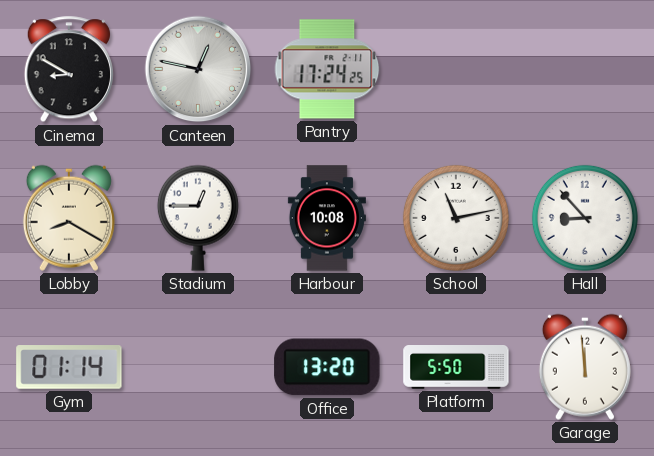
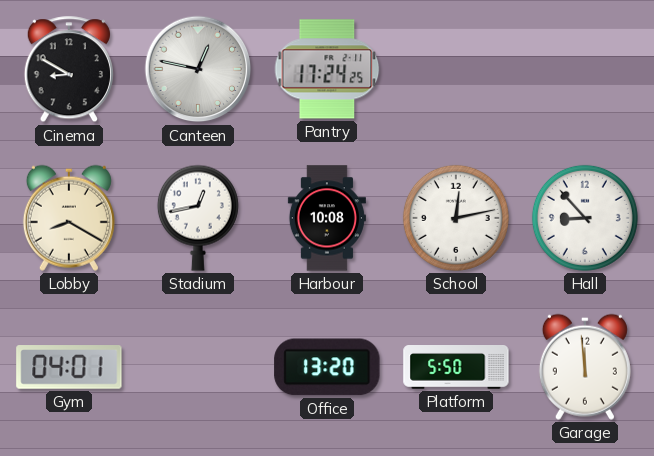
Stadium: 12:45 -> 12:43
School: 11:13 -> 12:13
Gym: 01:14 -> 04:01
